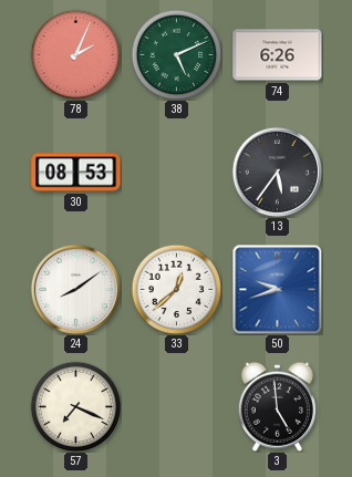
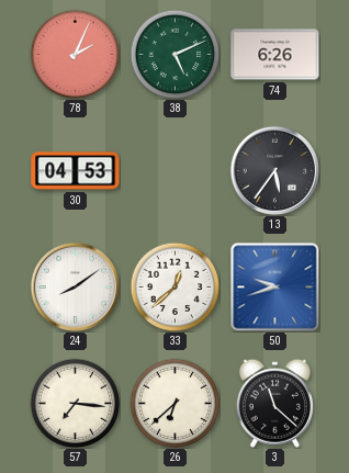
30: 08:53 -> 04:53
57: 7:19 -> 7:16
26: none -> 6:38
3: 4:59 -> 11:22
